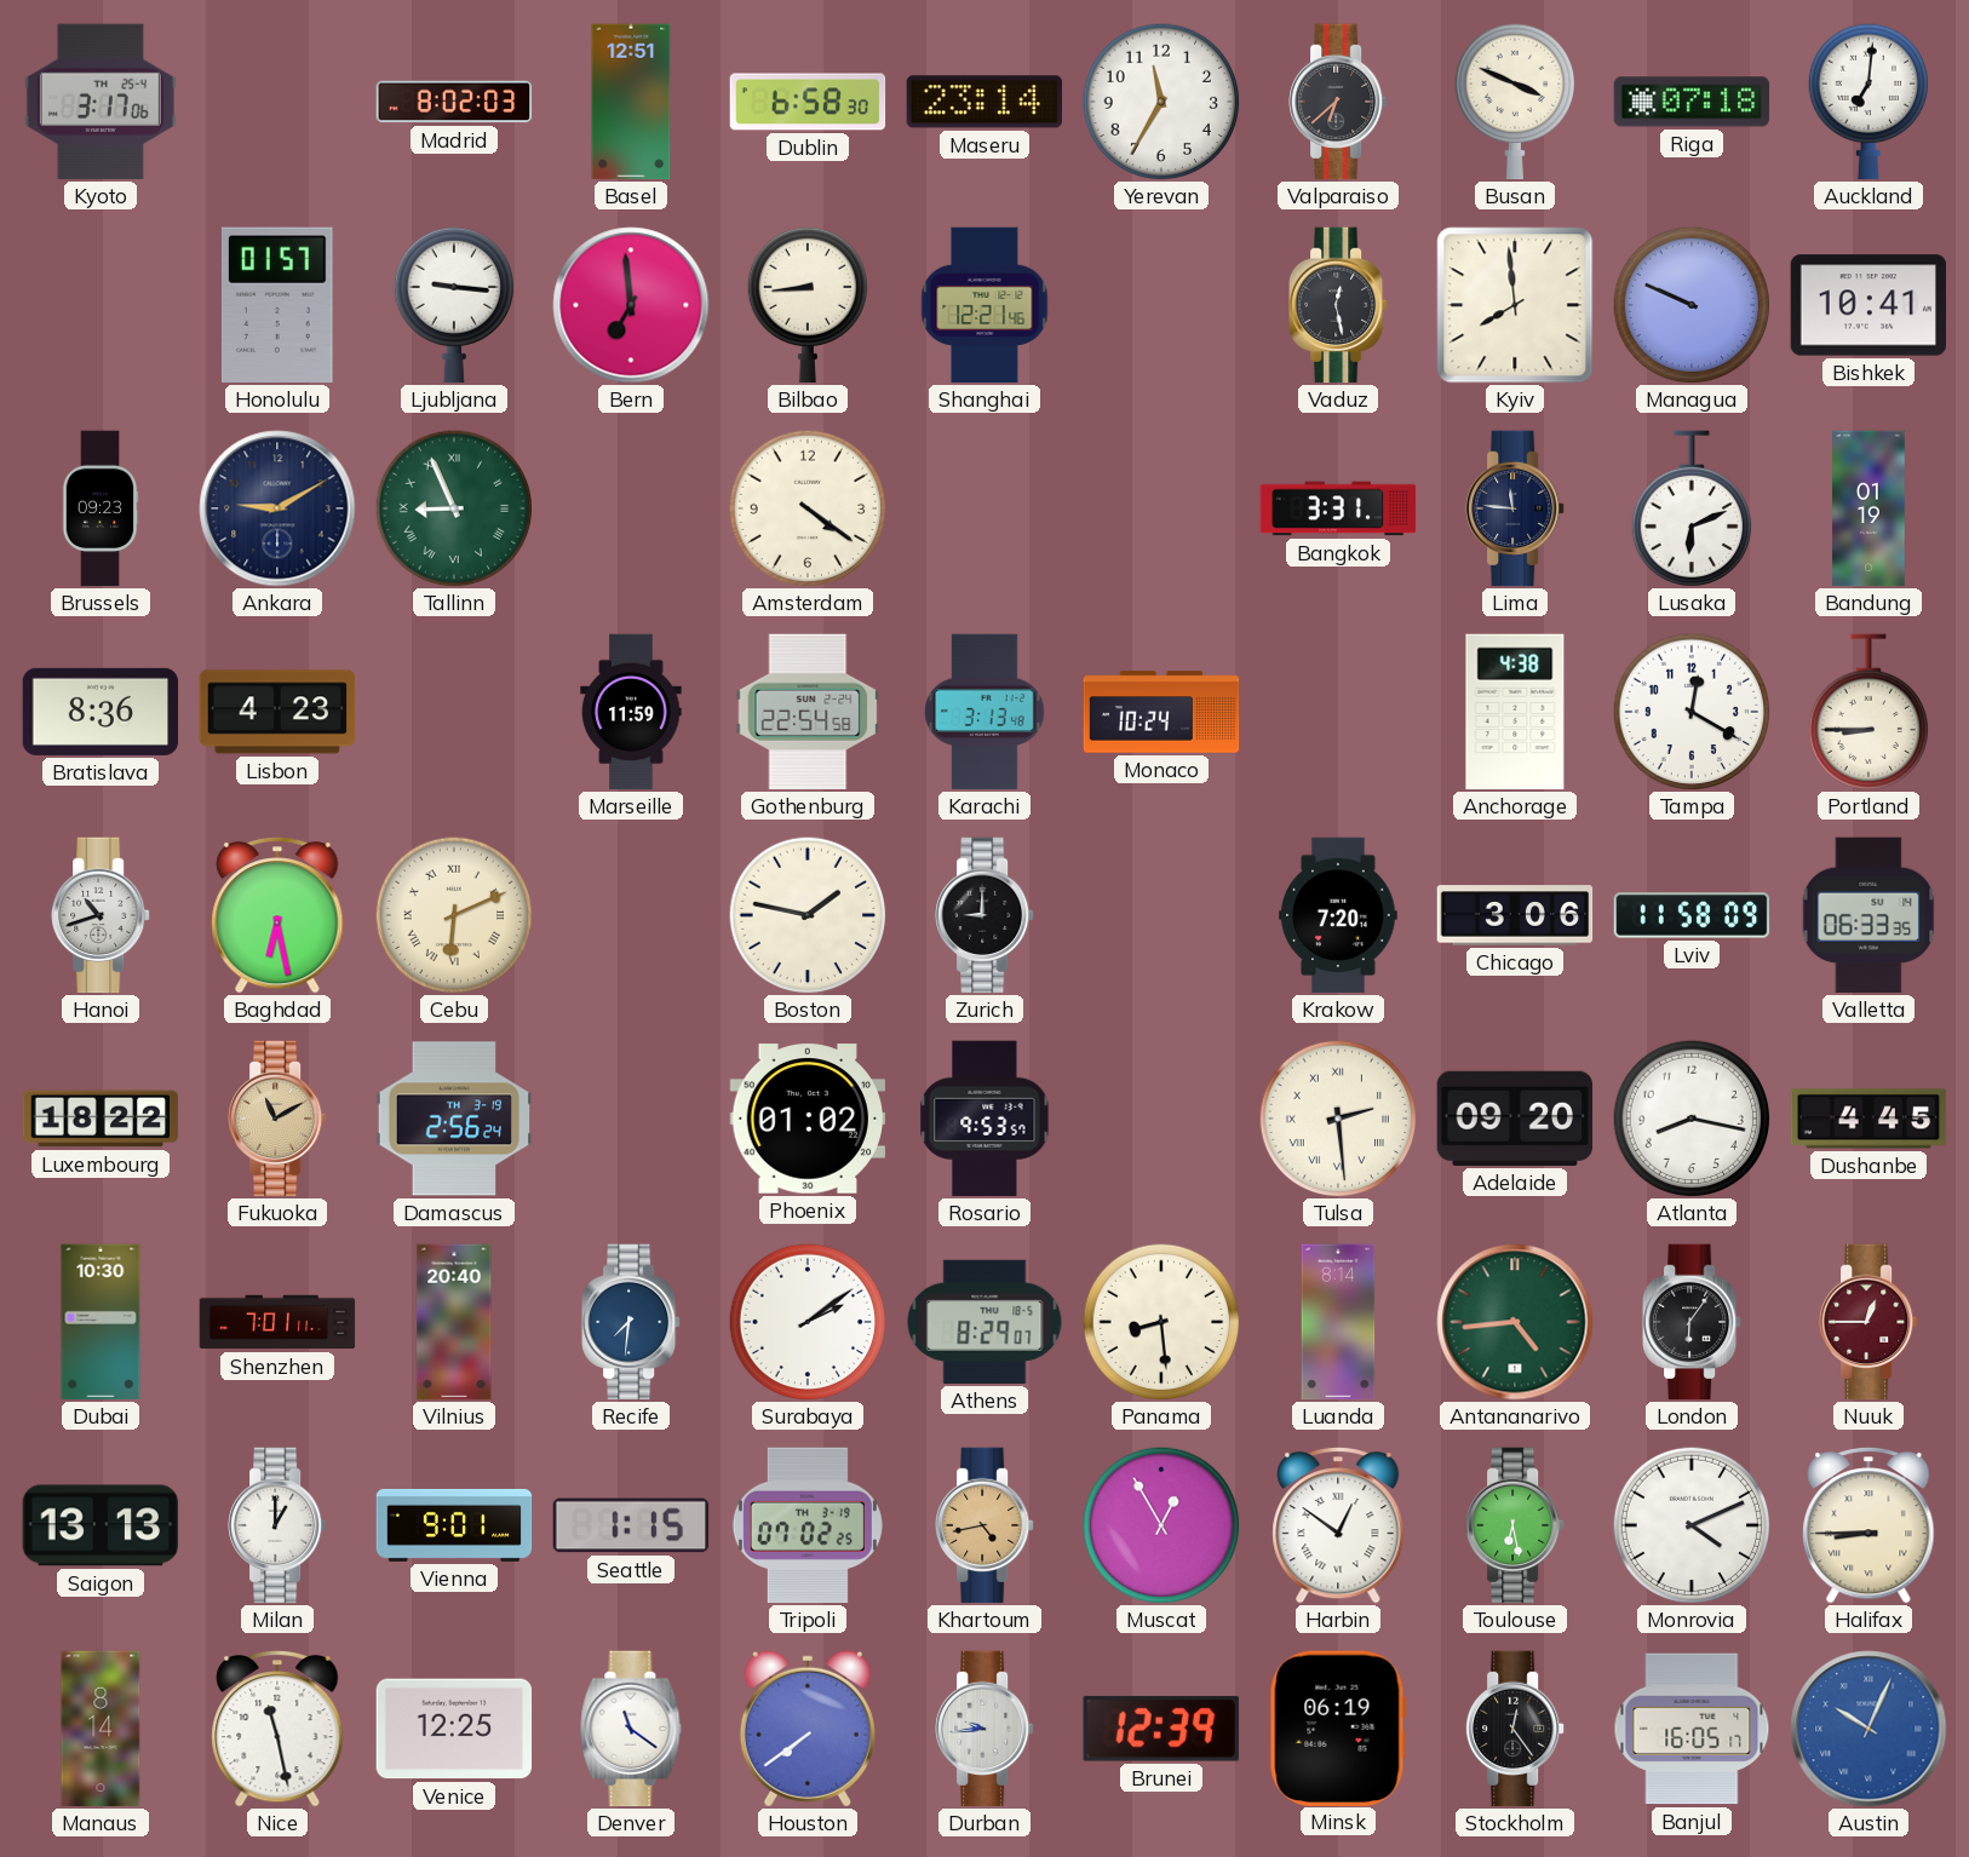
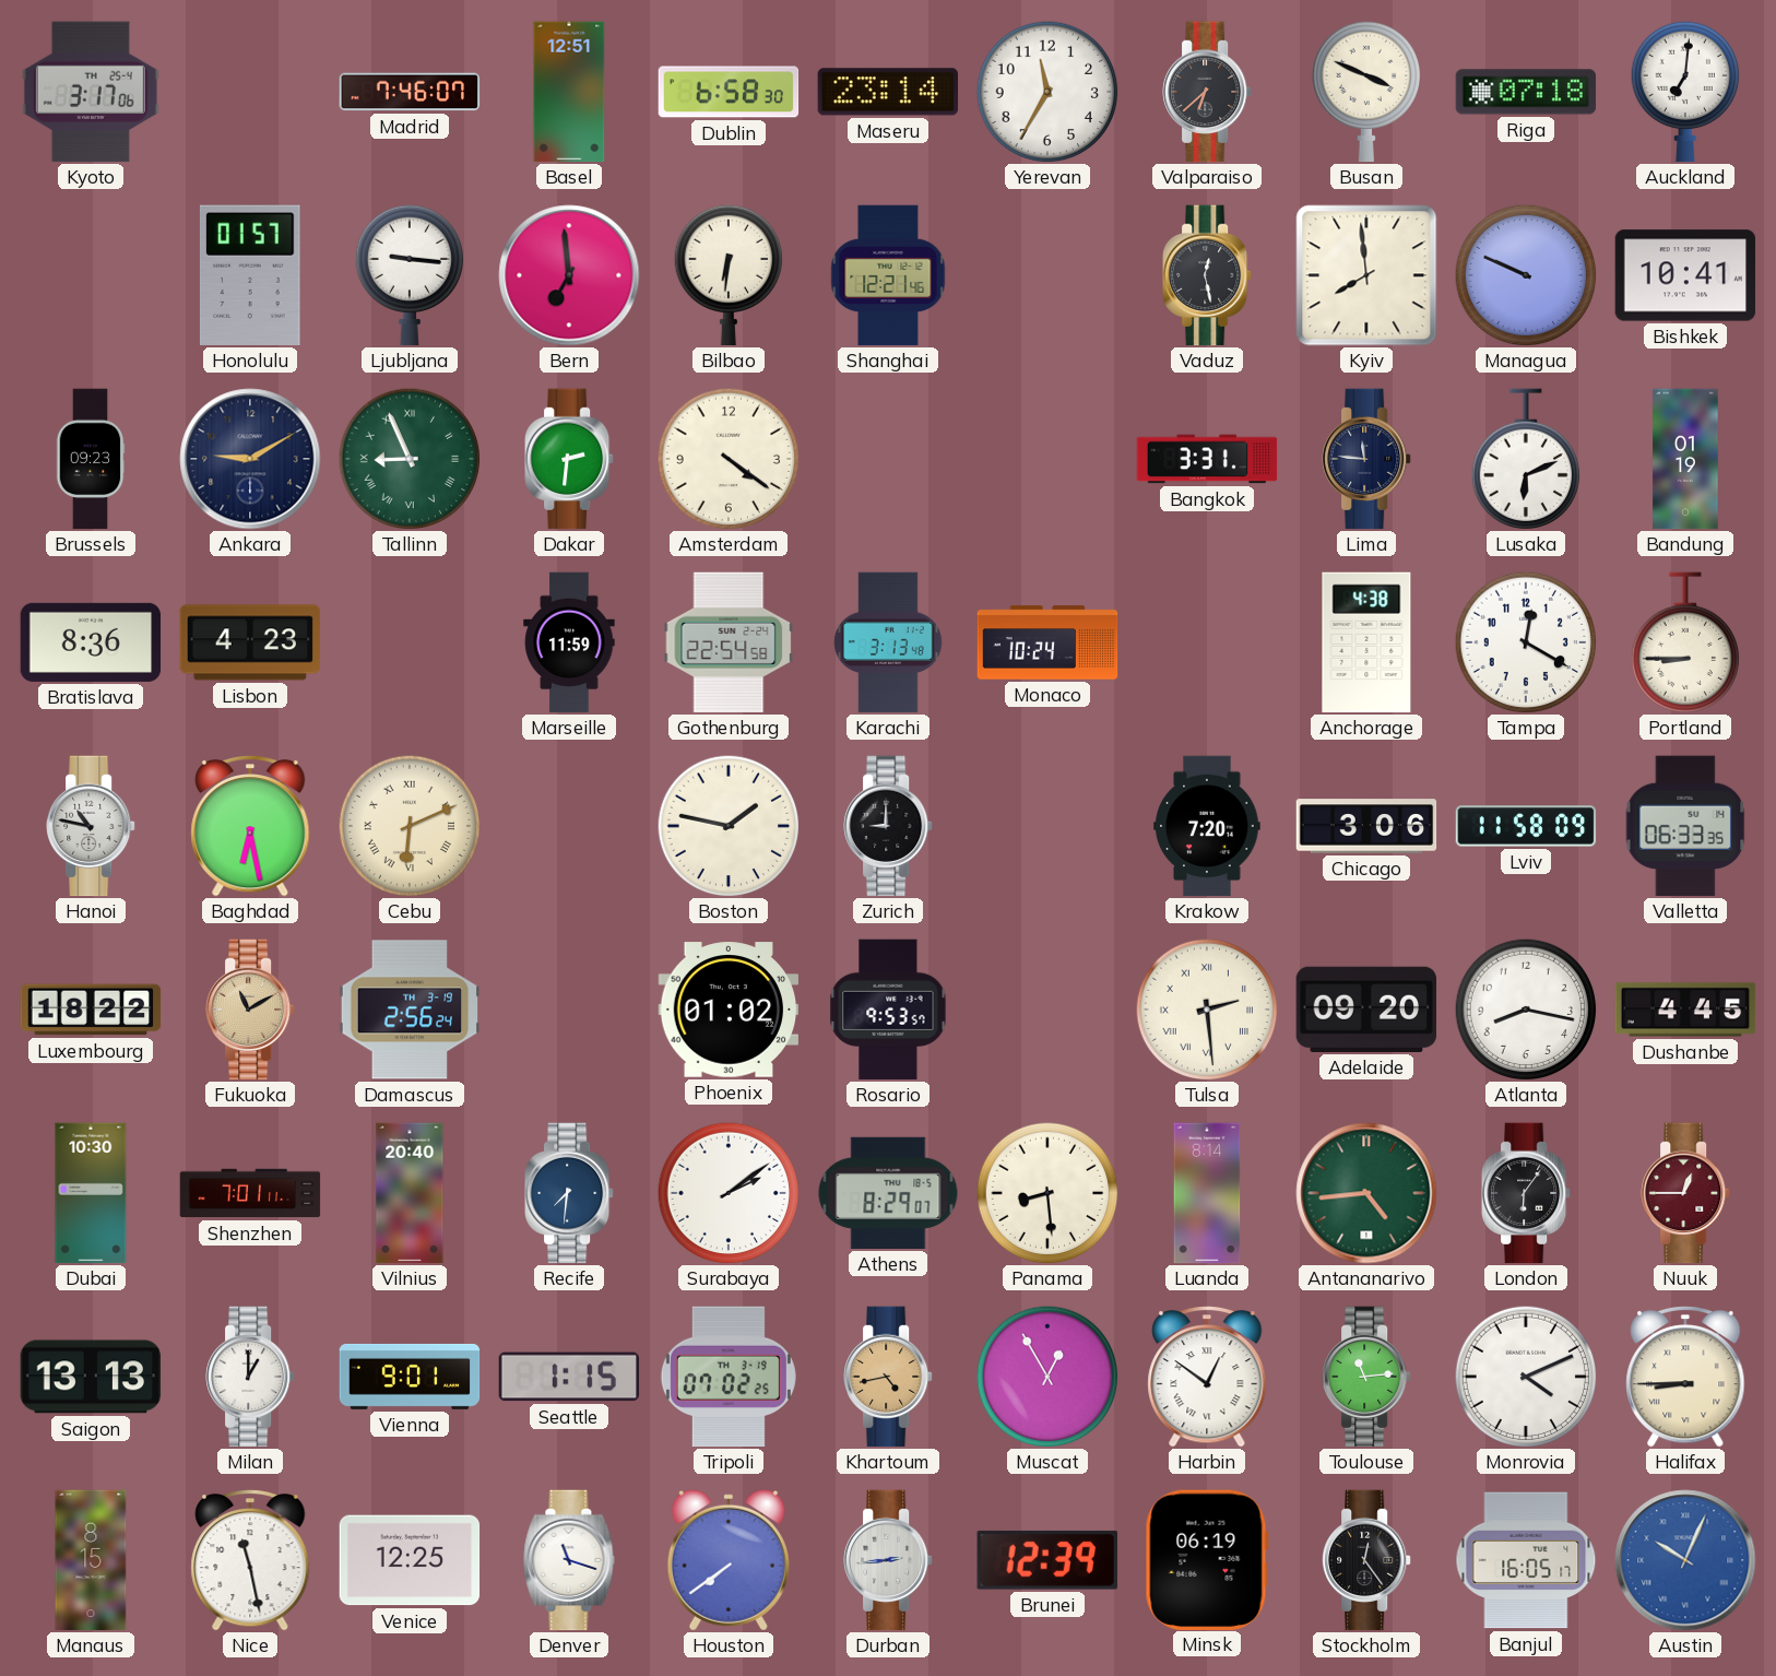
Madrid: 8:02 -> 7:46
Bilbao: 8:44 -> 6:31
Dakar: none -> 2:31
Hanoi: 10:42 -> 10:47
Toulouse: 6:28 -> 11:14
Manaus: 8:14 -> 8:15
Denver: 11:21 -> 11:18
Durban: 9:44 -> 2:44
